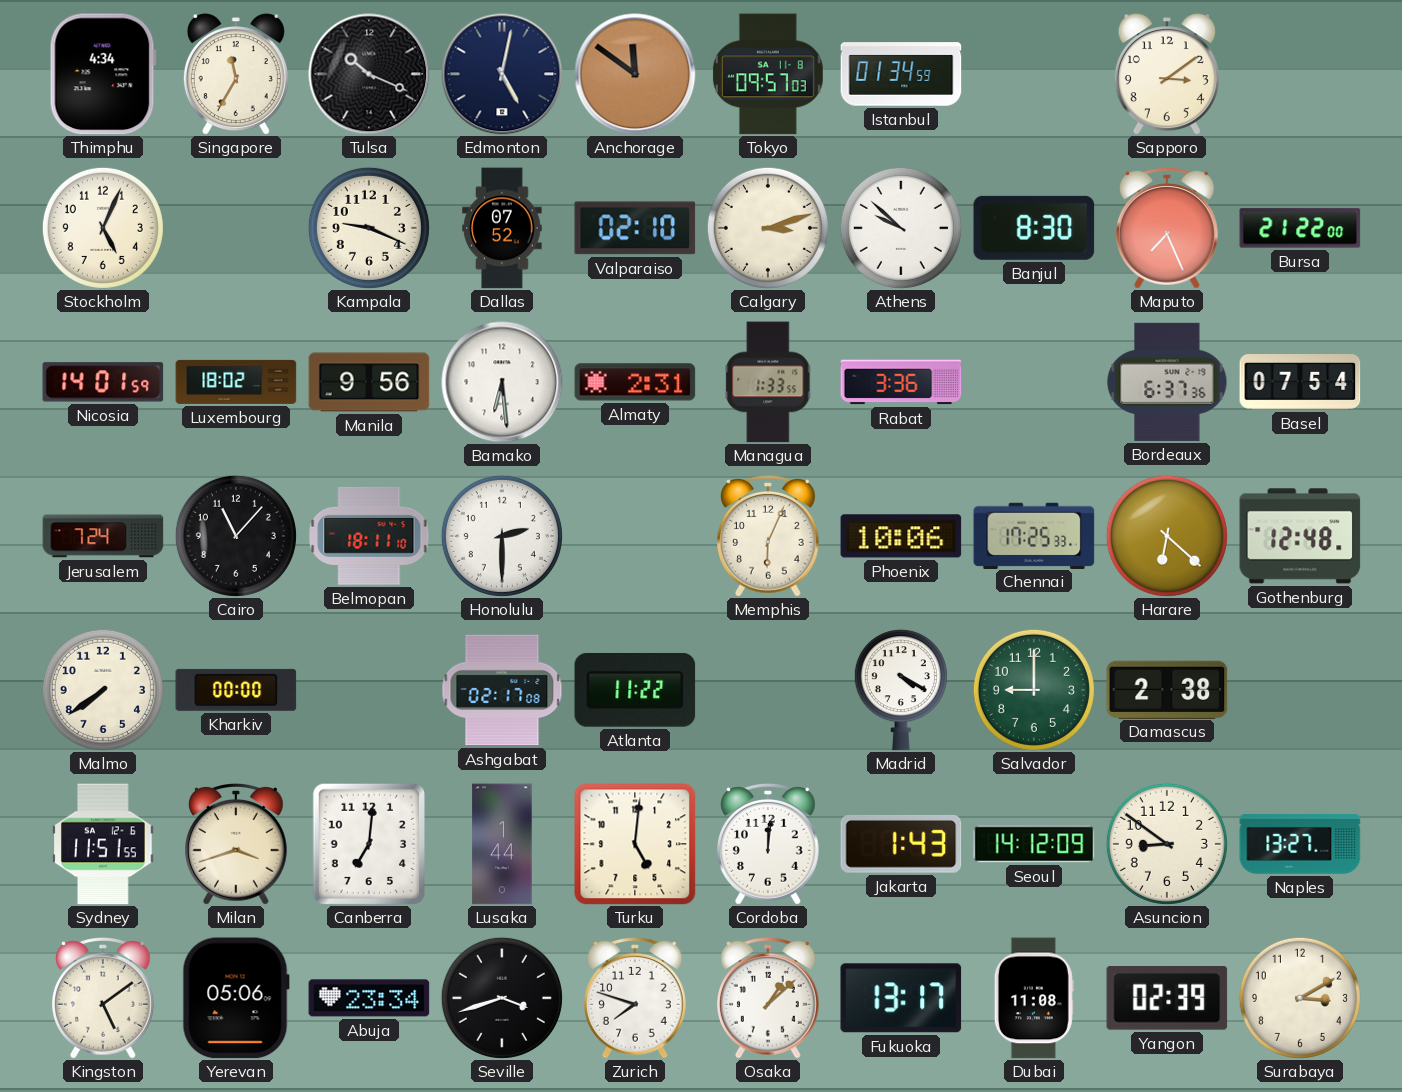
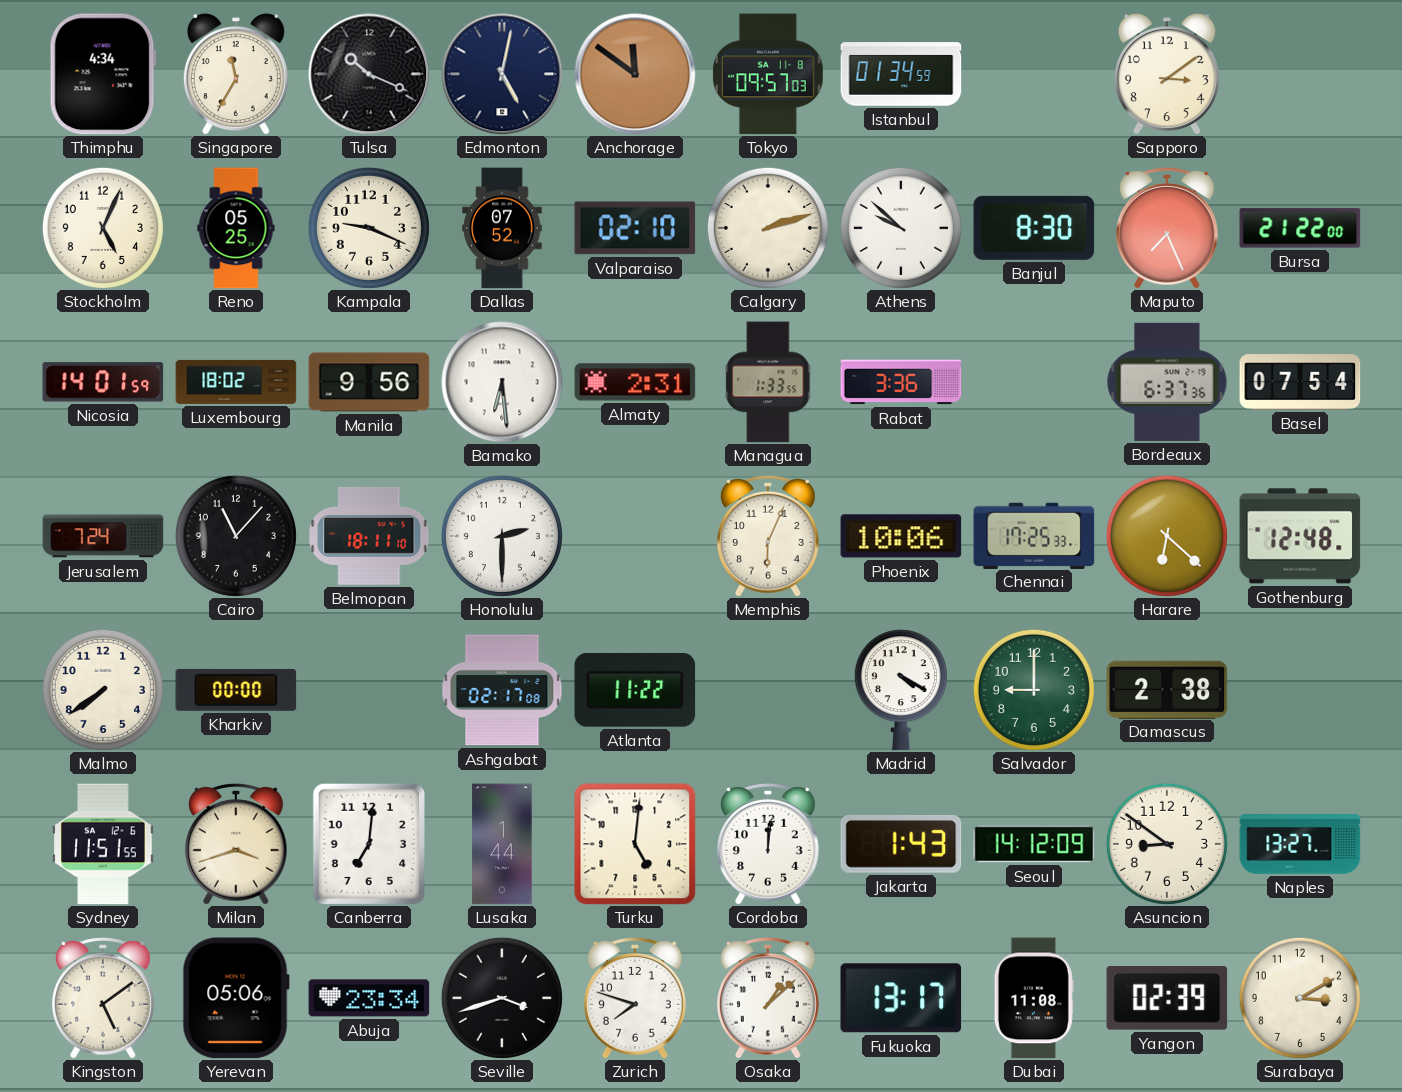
Reno: none -> 05:25
Calgary: 3:12 -> 2:12
